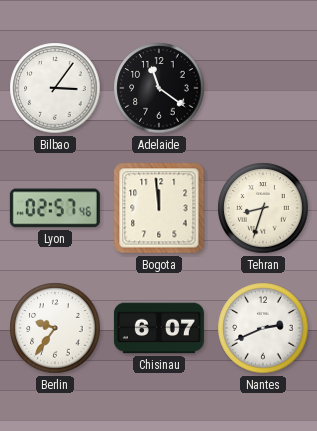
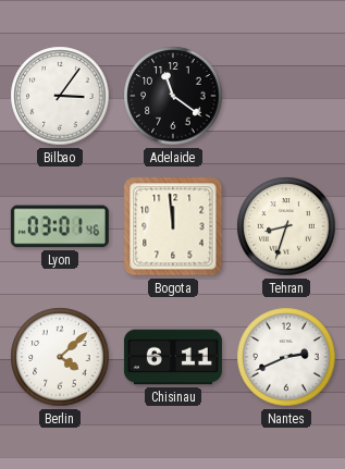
Lyon: 02:57 -> 03:01
Berlin: 9:36 -> 4:08
Chisinau: 6:07 -> 6:11
